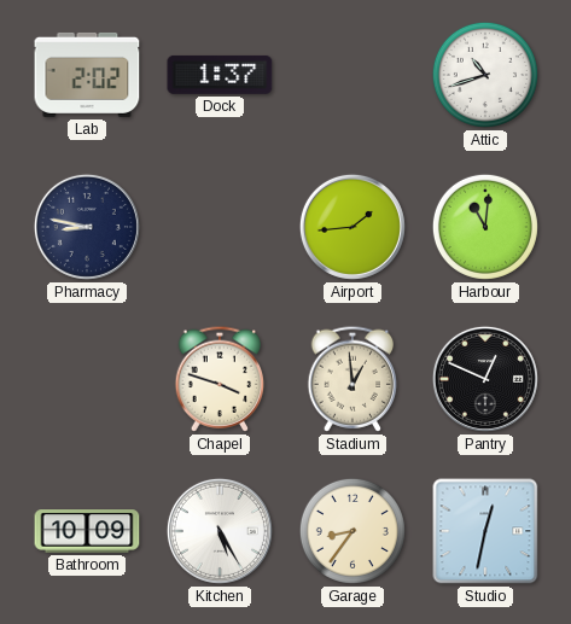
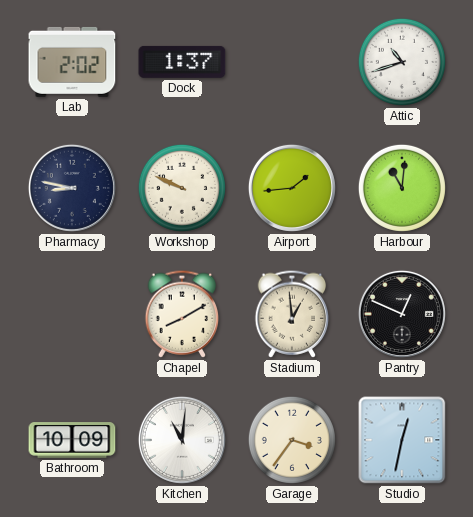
Workshop: none -> 9:49
Chapel: 3:48 -> 8:10
Kitchen: 5:25 -> 11:01
Garage: 8:36 -> 3:36
